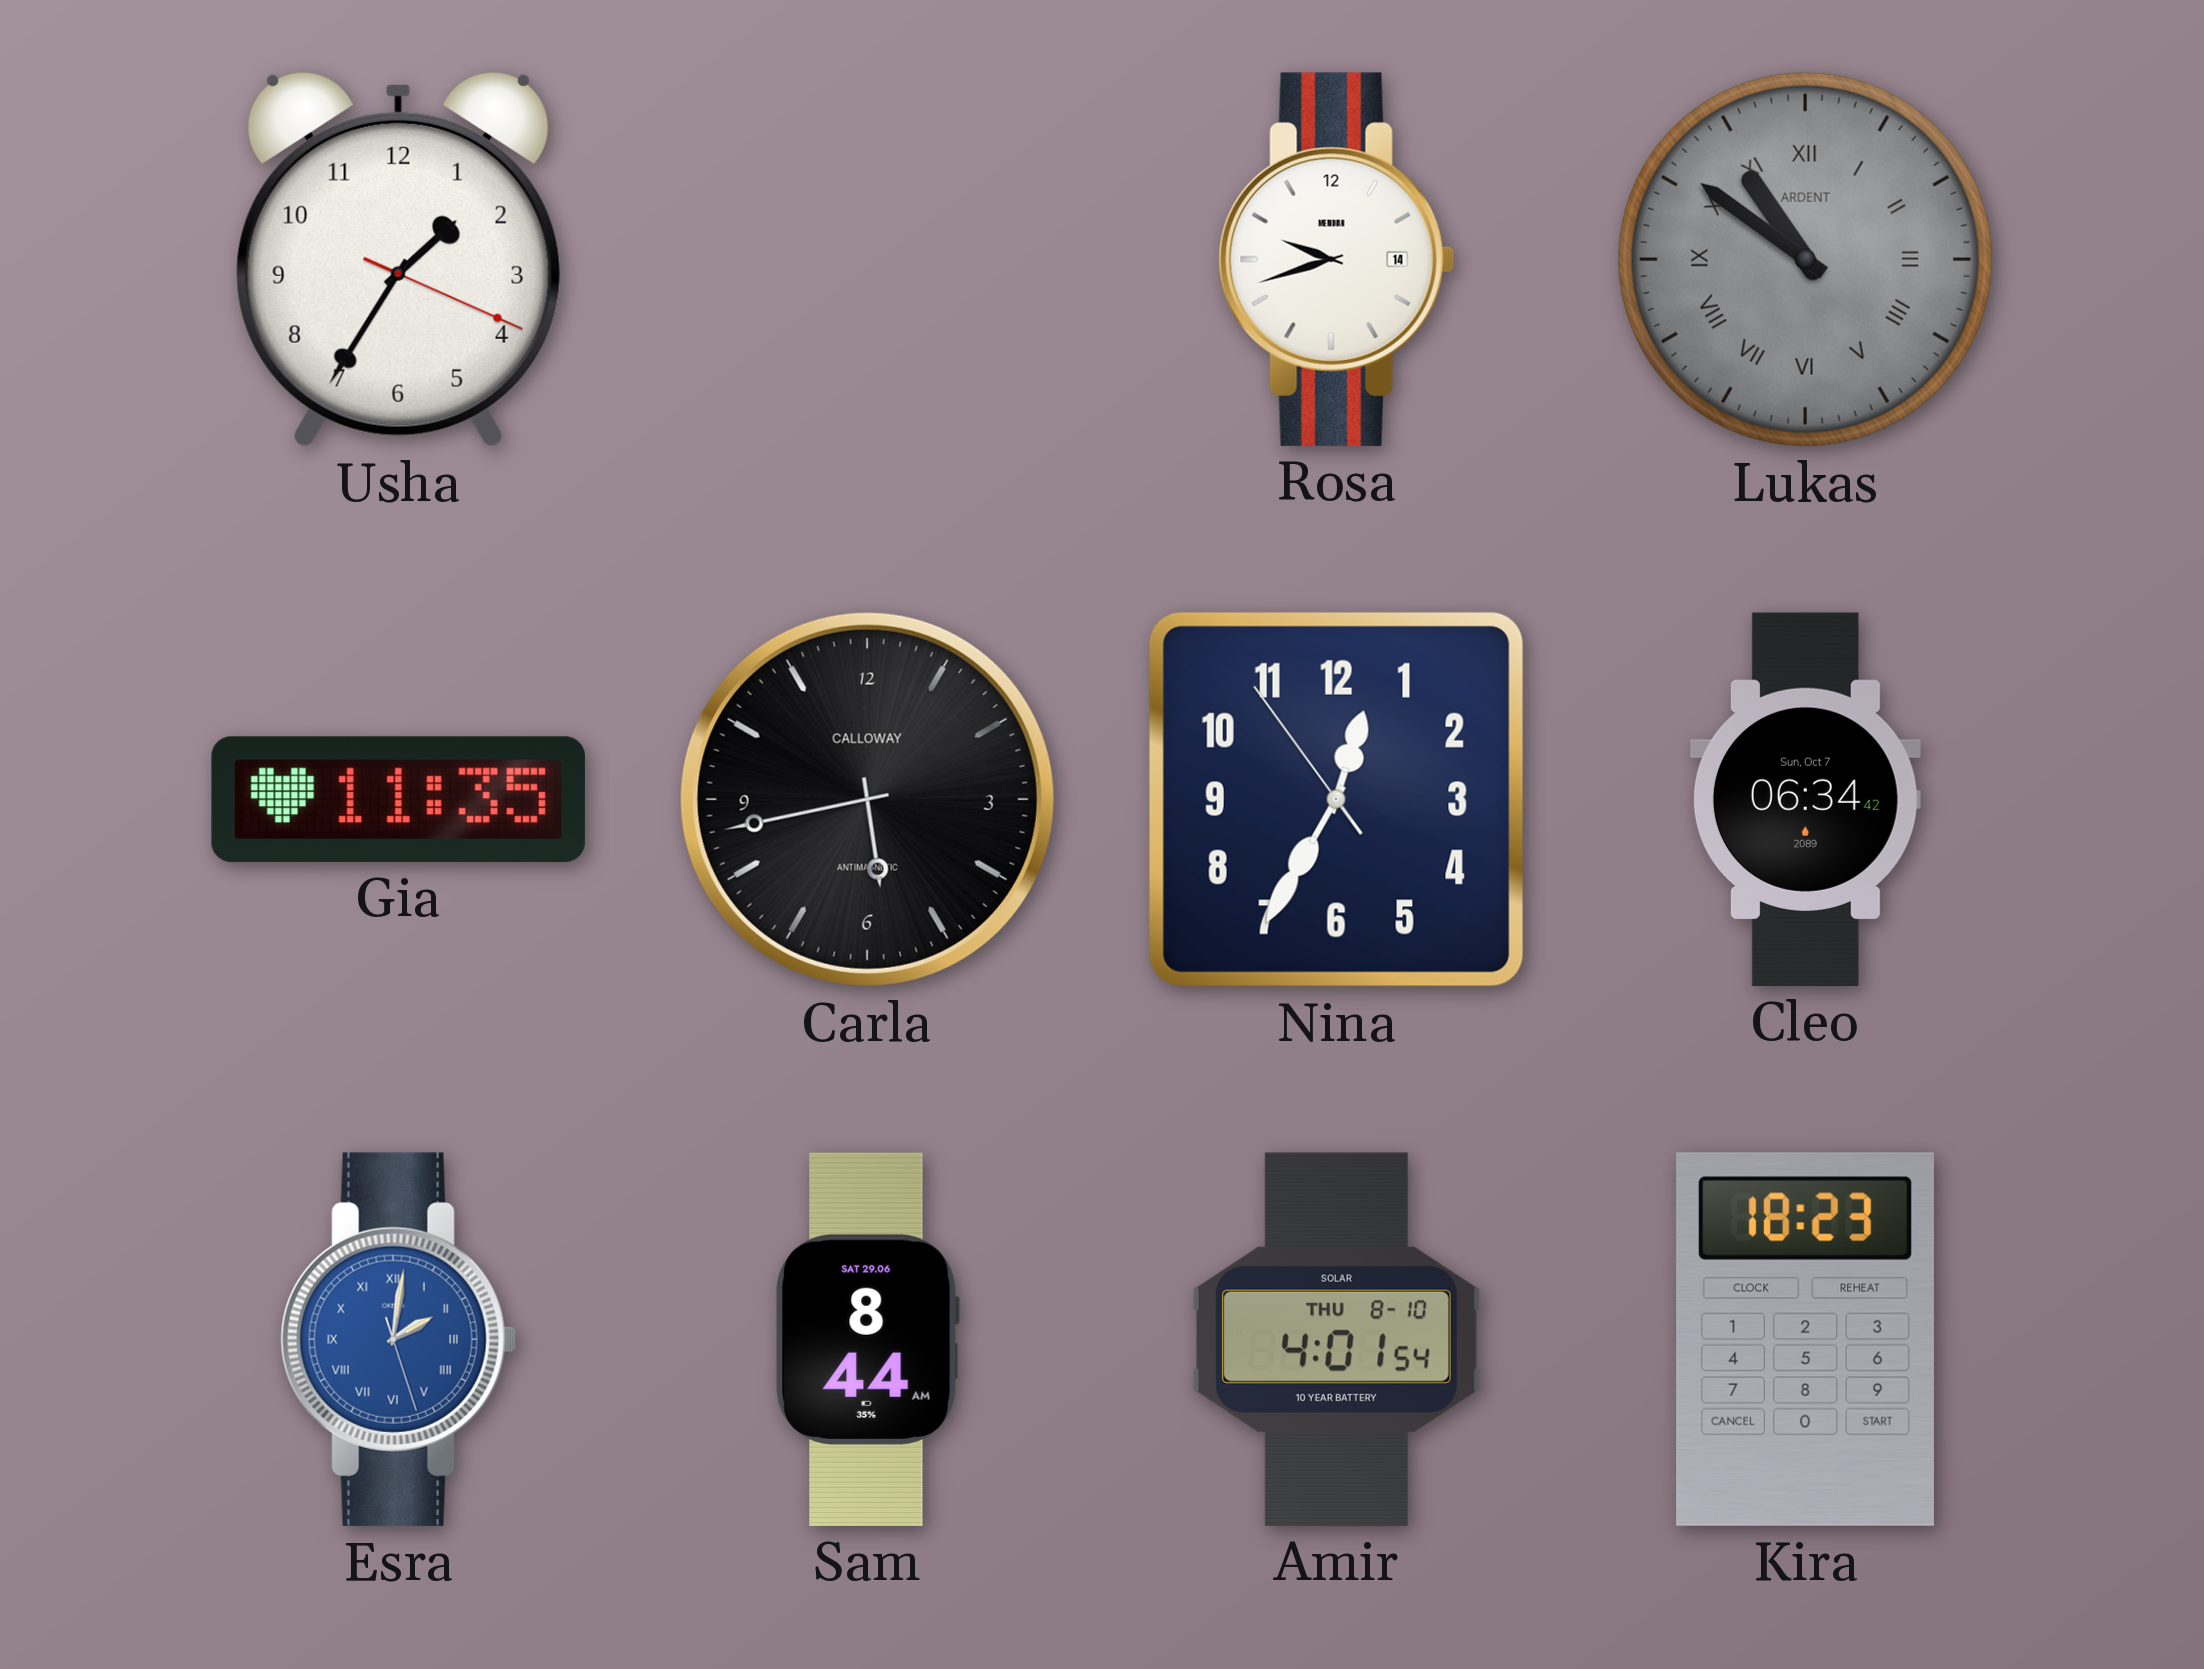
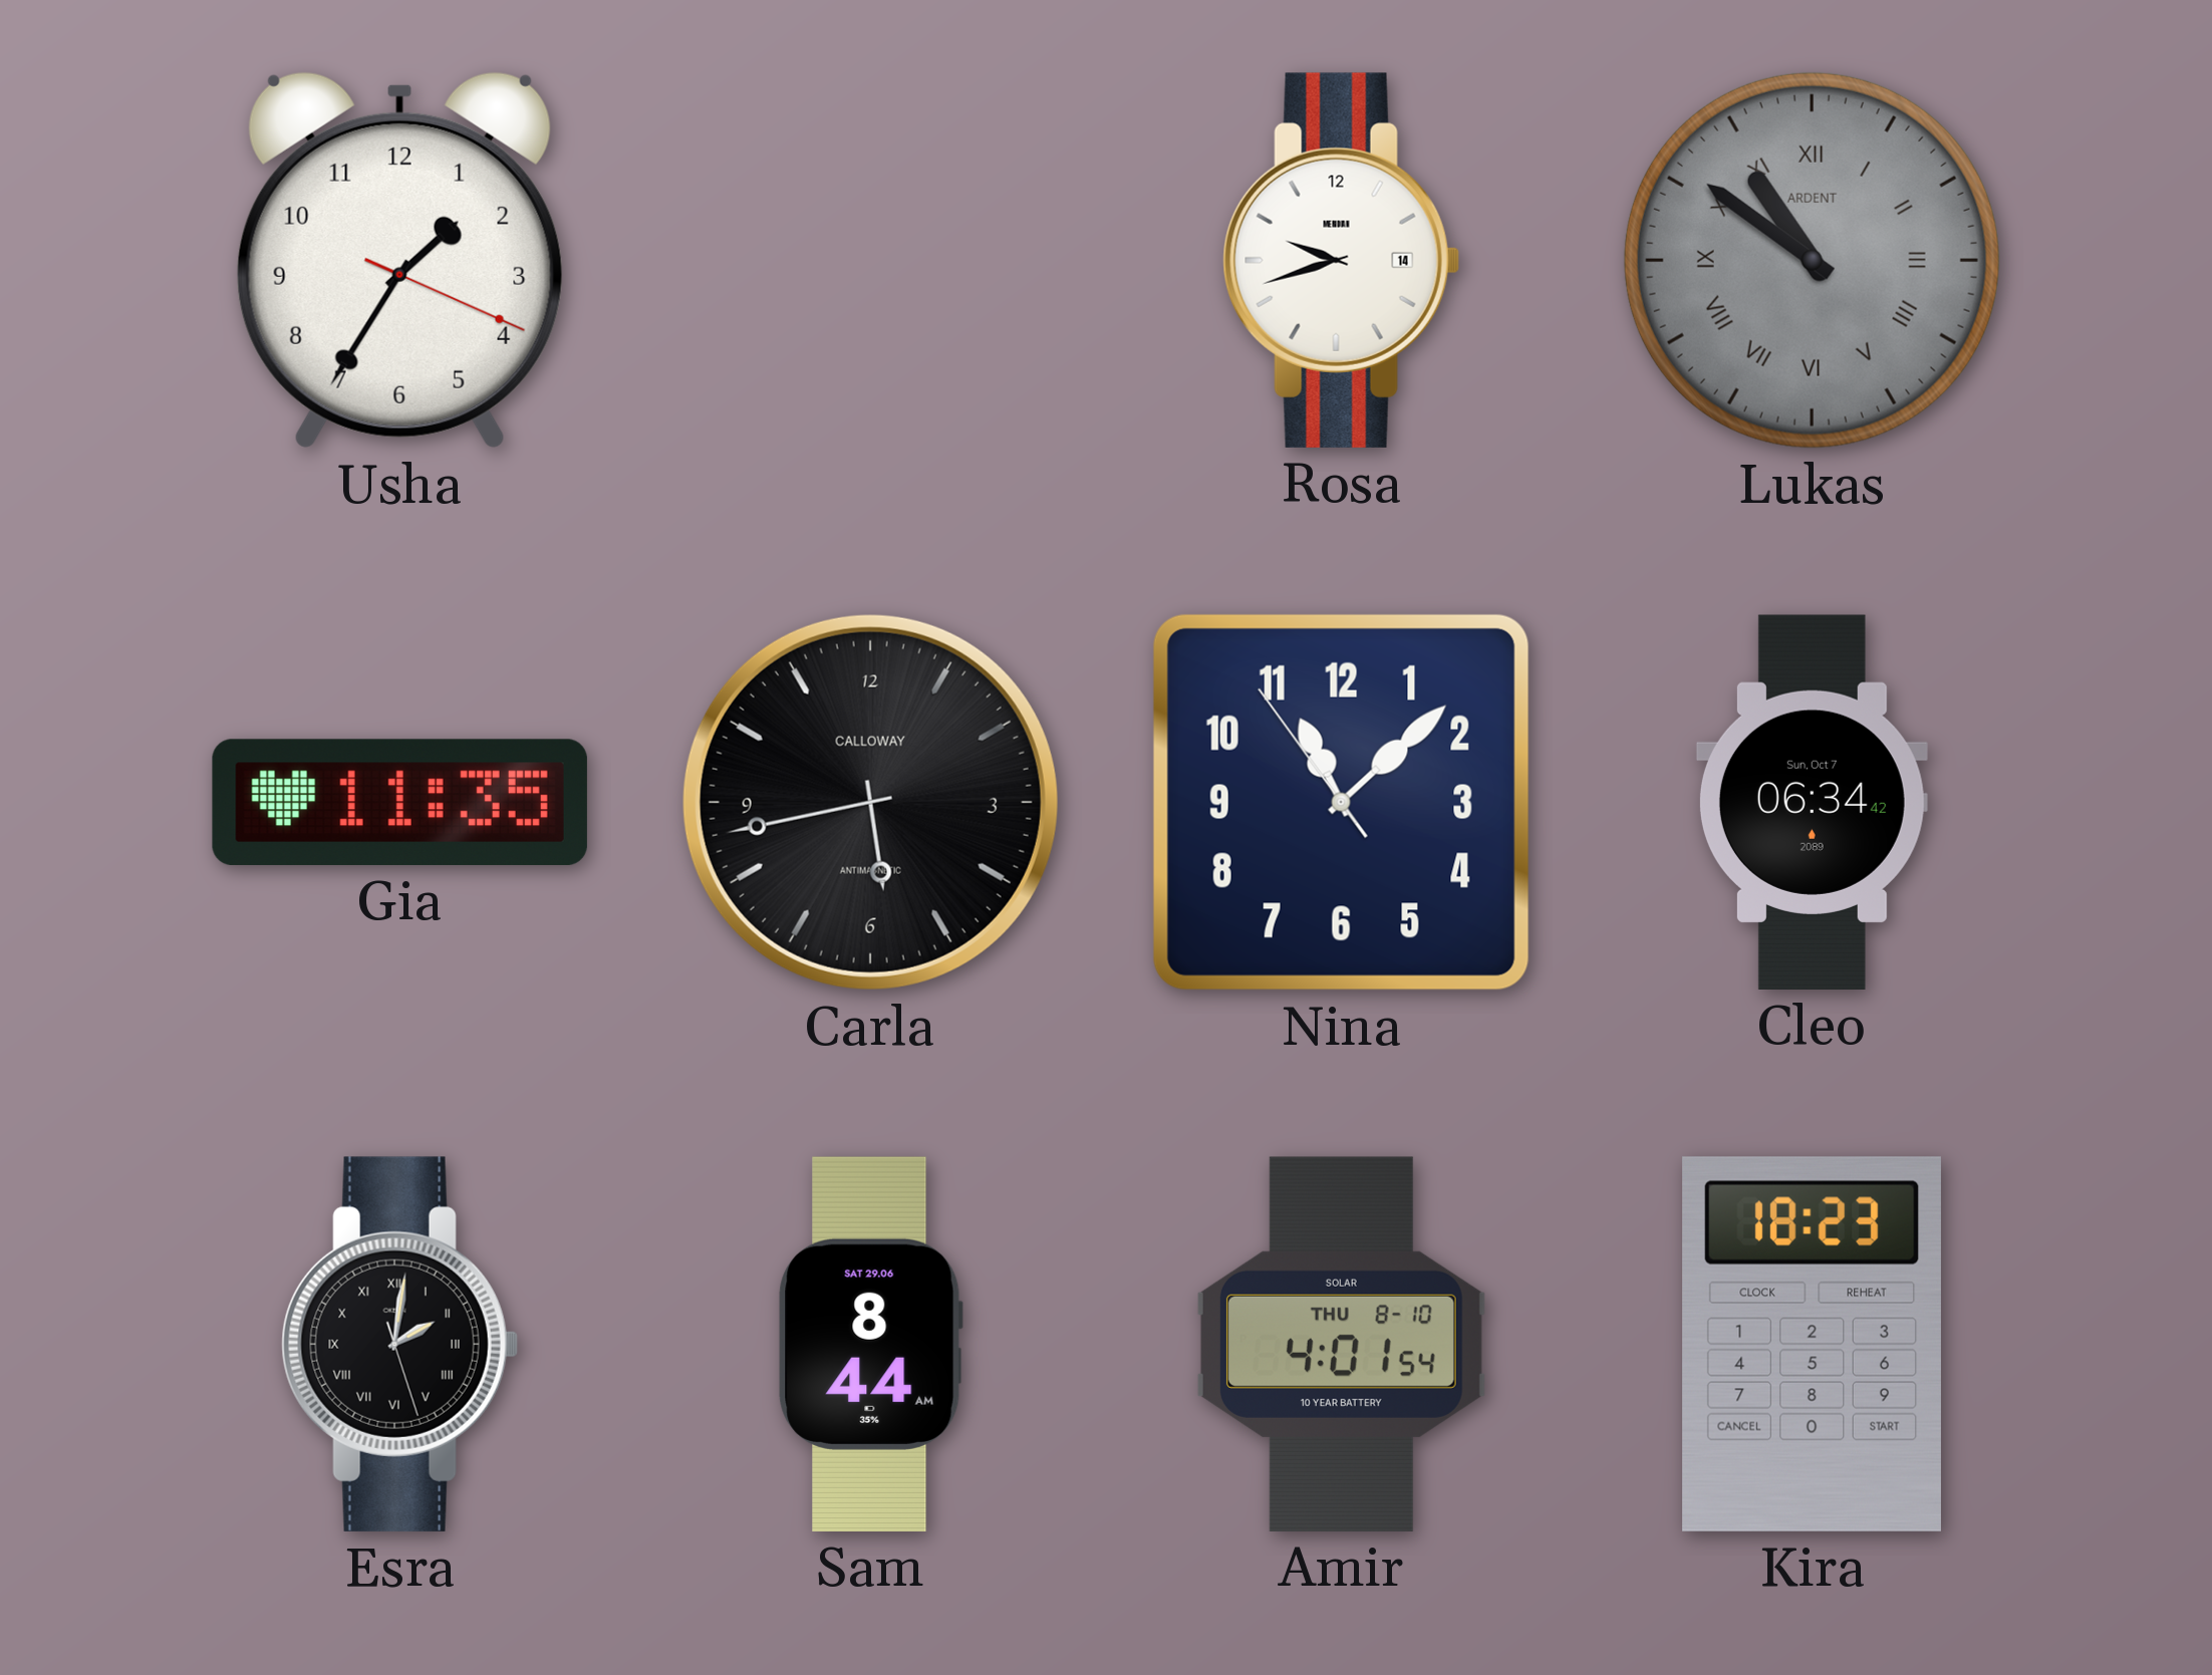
Nina: 12:34 -> 11:07
Esra dial: blue -> black
